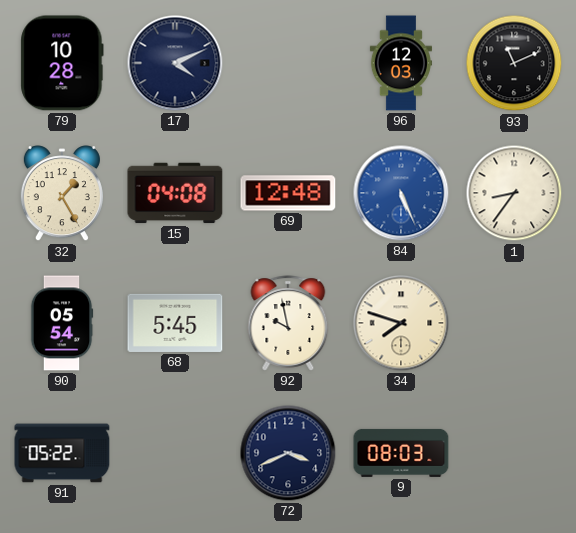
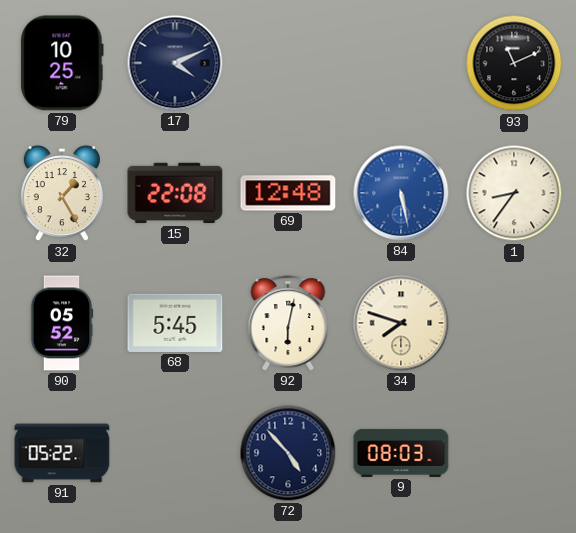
79: 10:28 -> 10:25
96: 12:03 -> none
15: 04:08 -> 22:08
84: 5:26 -> 5:28
90: 05:54 -> 05:52
92: 9:58 -> 6:02
72: 3:41 -> 4:53
